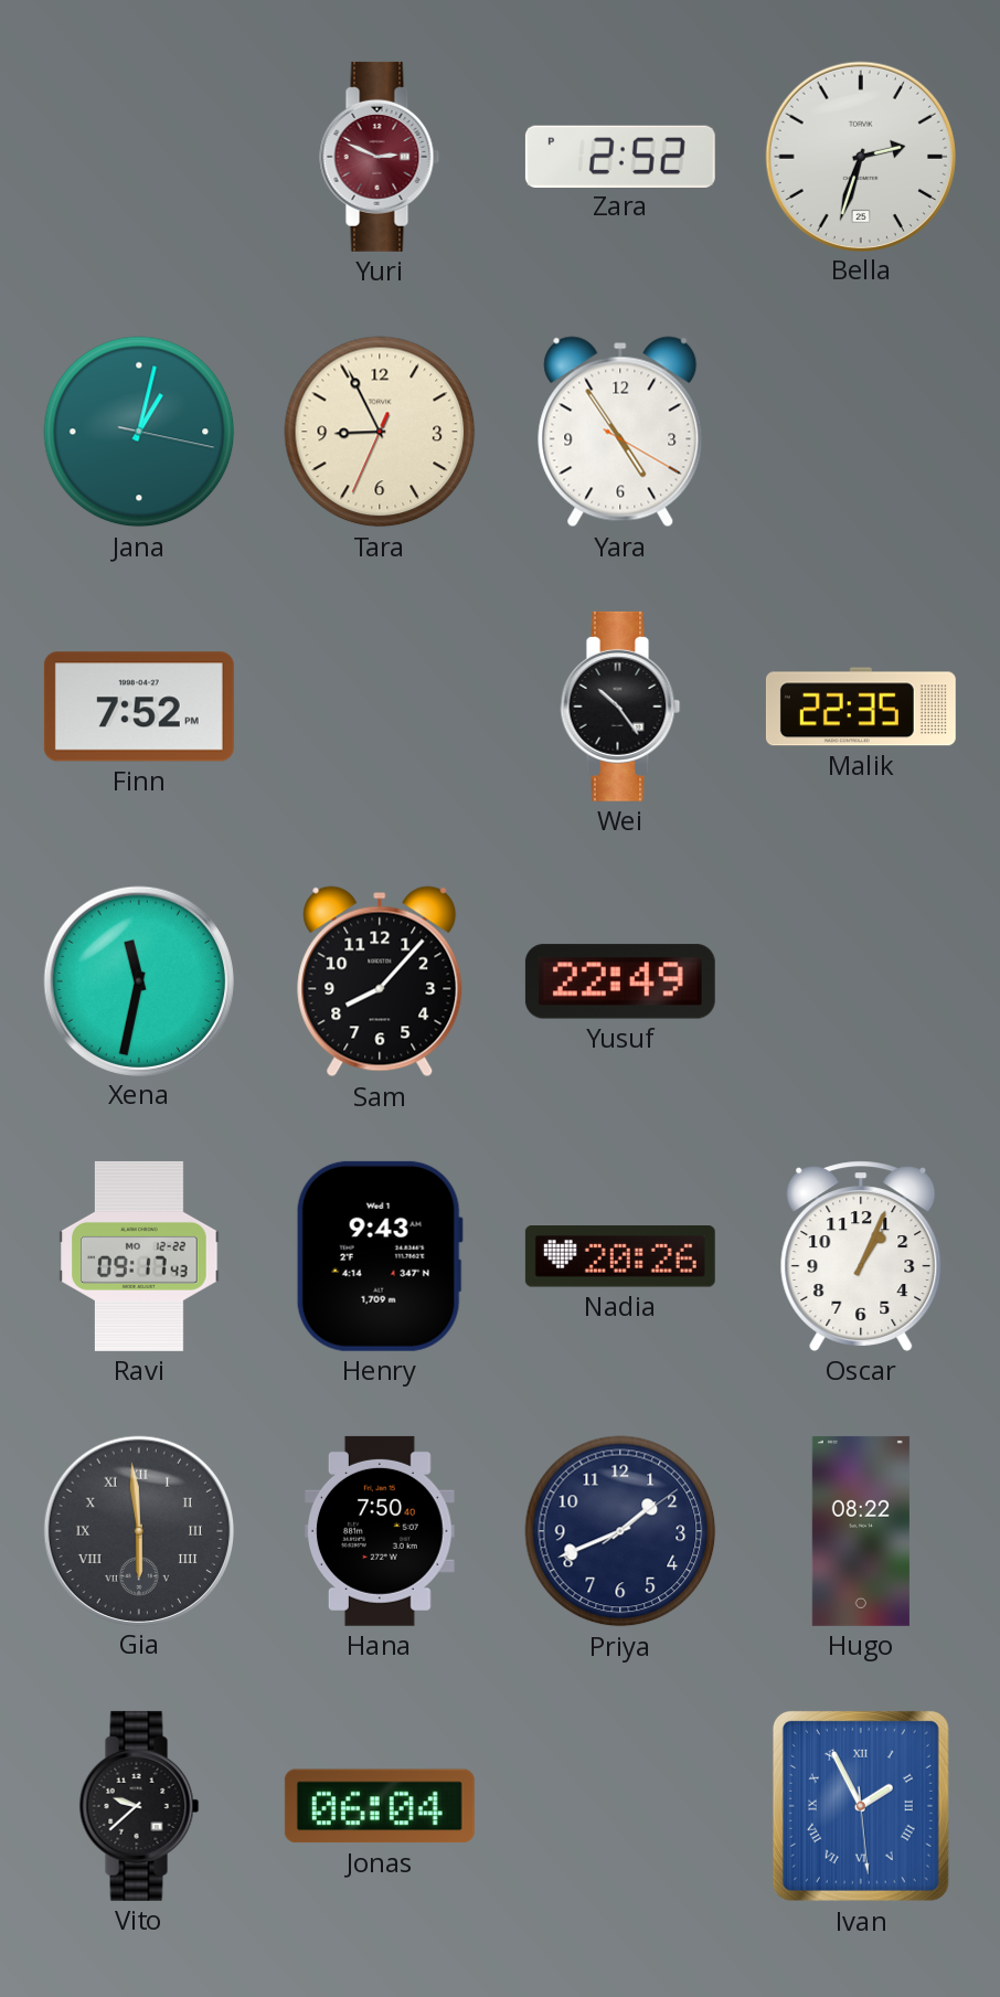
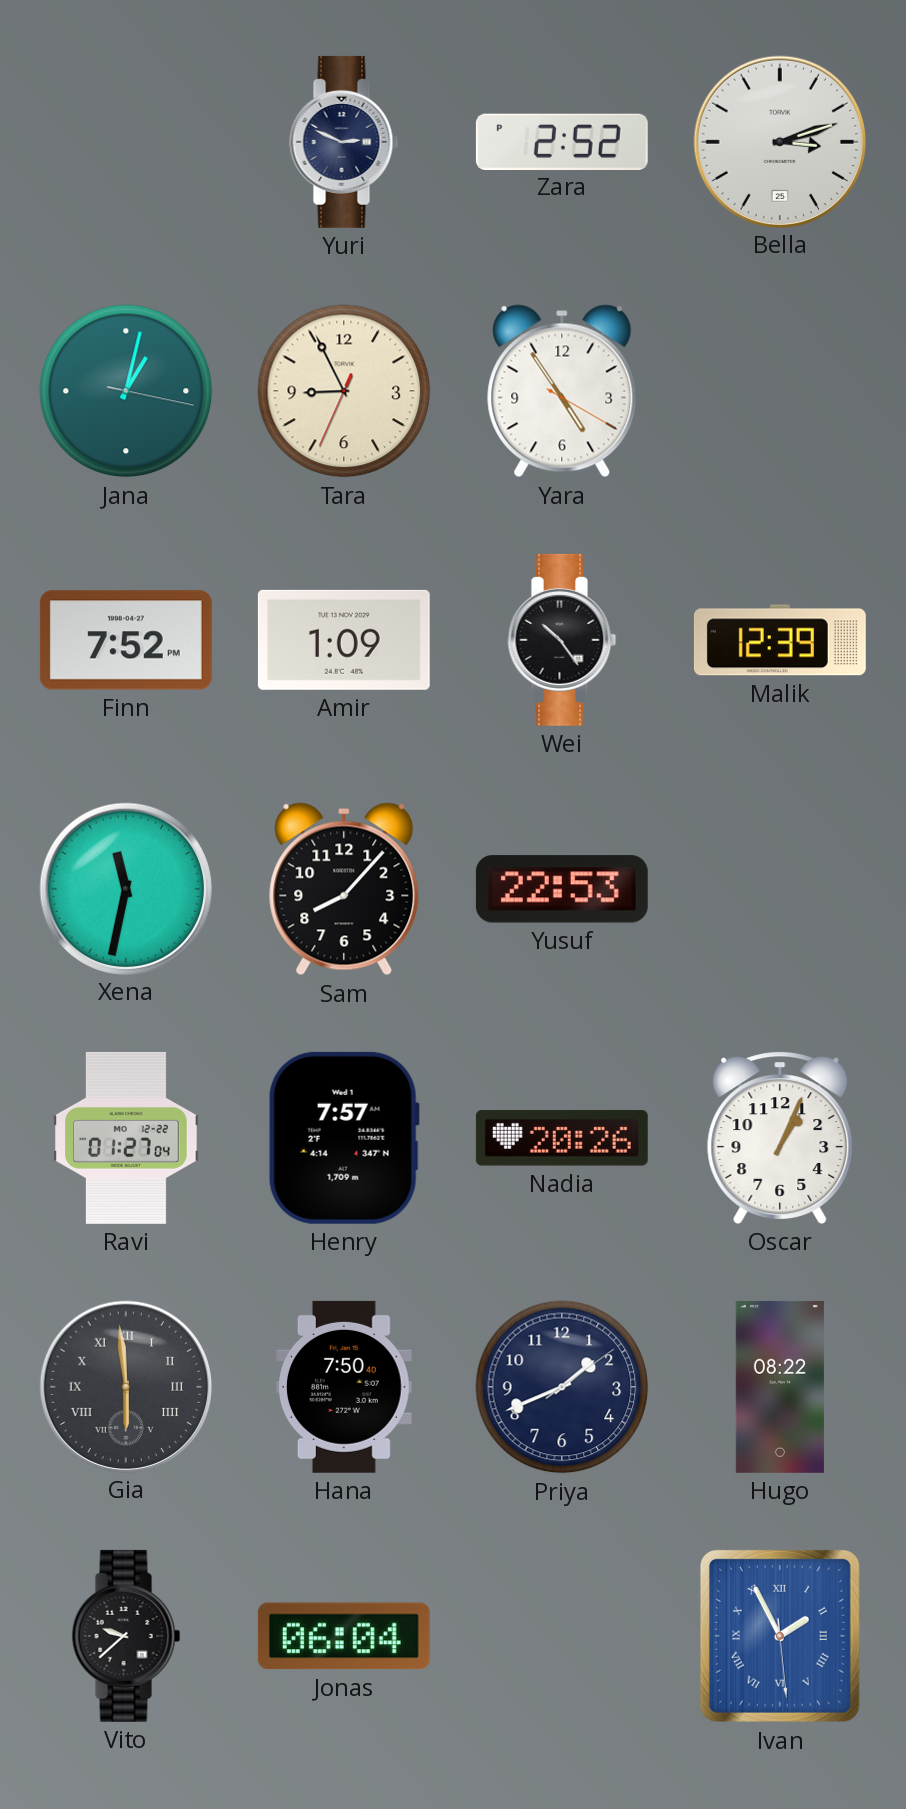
Yuri dial: burgundy -> navy
Bella: 2:33 -> 3:12
Amir: none -> 1:09
Malik: 22:35 -> 12:39
Yusuf: 22:49 -> 22:53
Ravi: 09:17 -> 01:27
Henry: 9:43 -> 7:57
